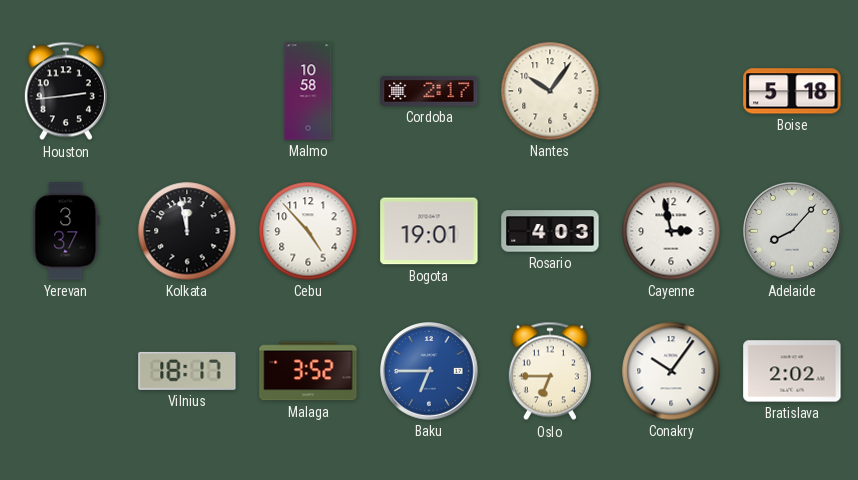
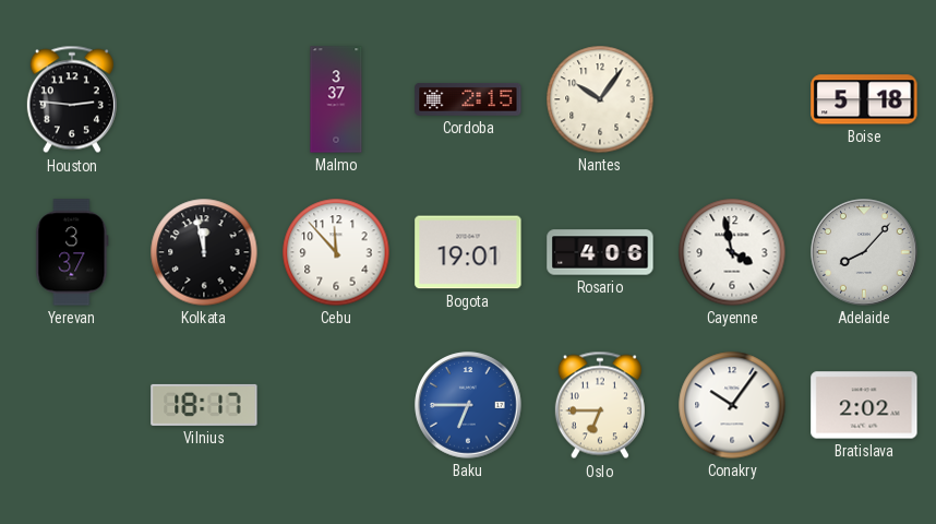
Houston: 2:44 -> 2:46
Malmo: 10:58 -> 3:37
Cordoba: 2:17 -> 2:15
Cebu: 4:53 -> 11:53
Rosario: 4:03 -> 4:06
Cayenne: 2:58 -> 3:58
Malaga: 3:52 -> none
